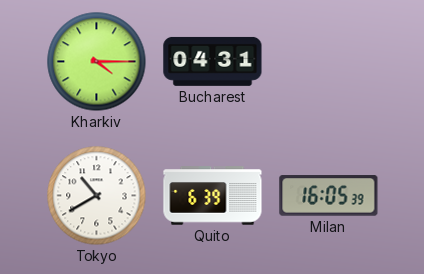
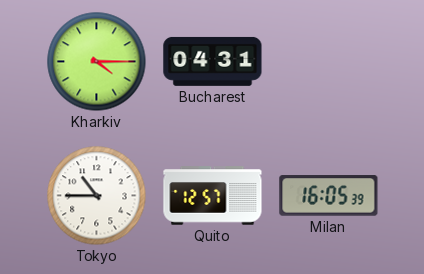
Tokyo: 10:40 -> 10:45
Quito: 6:39 -> 12:57
